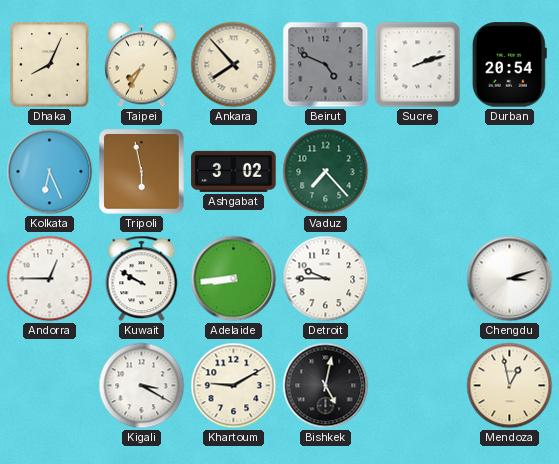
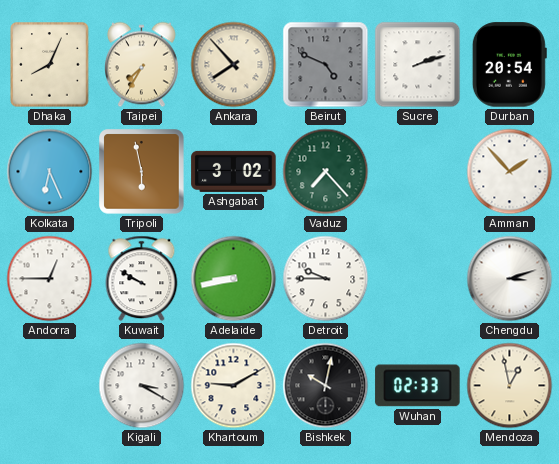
Amman: none -> 1:53
Adelaide: 8:44 -> 8:43
Bishkek: 5:02 -> 10:02
Wuhan: none -> 02:33
